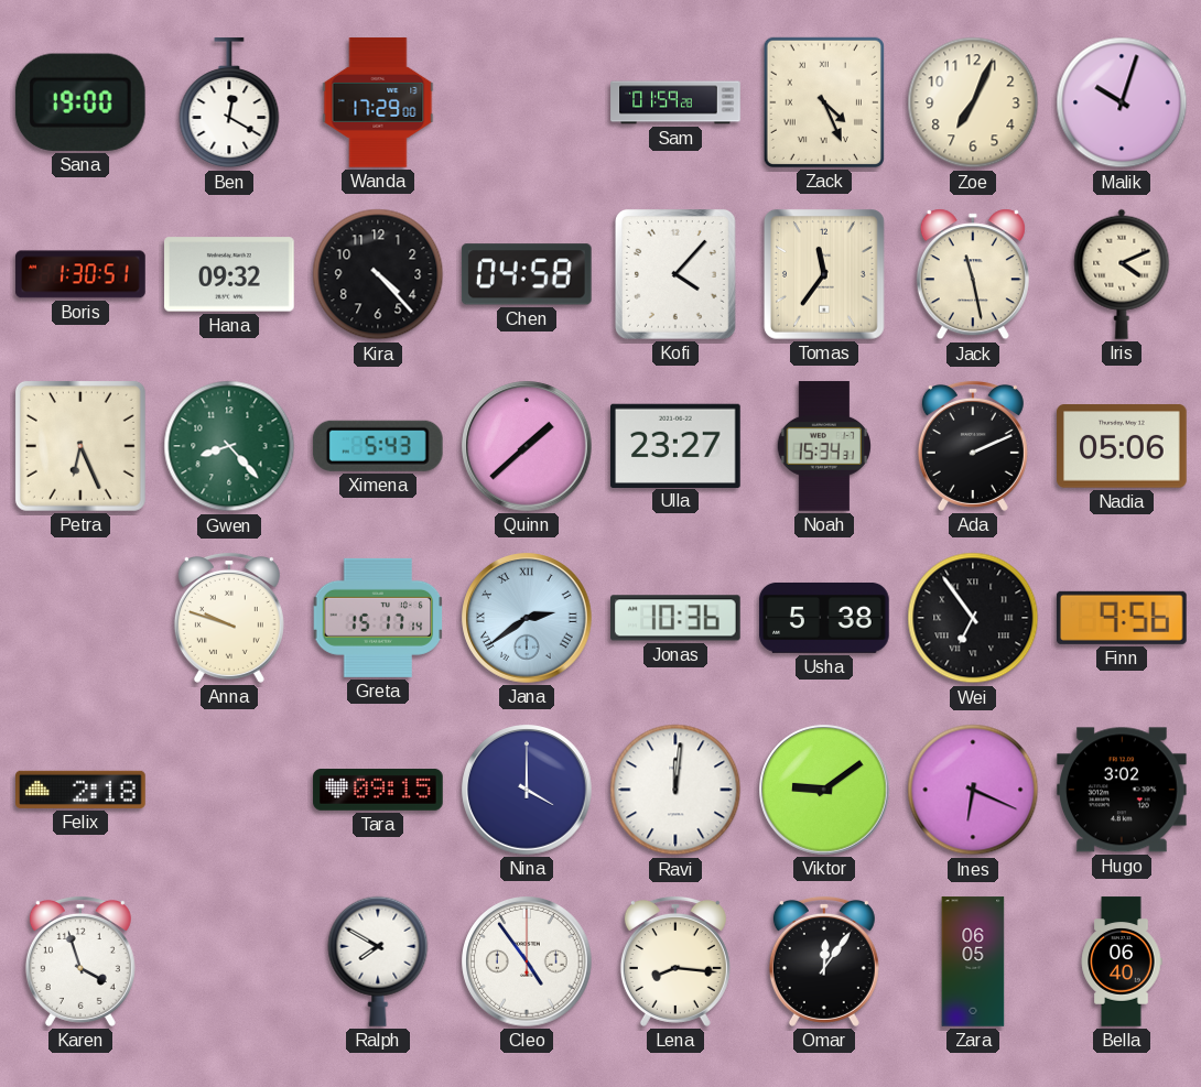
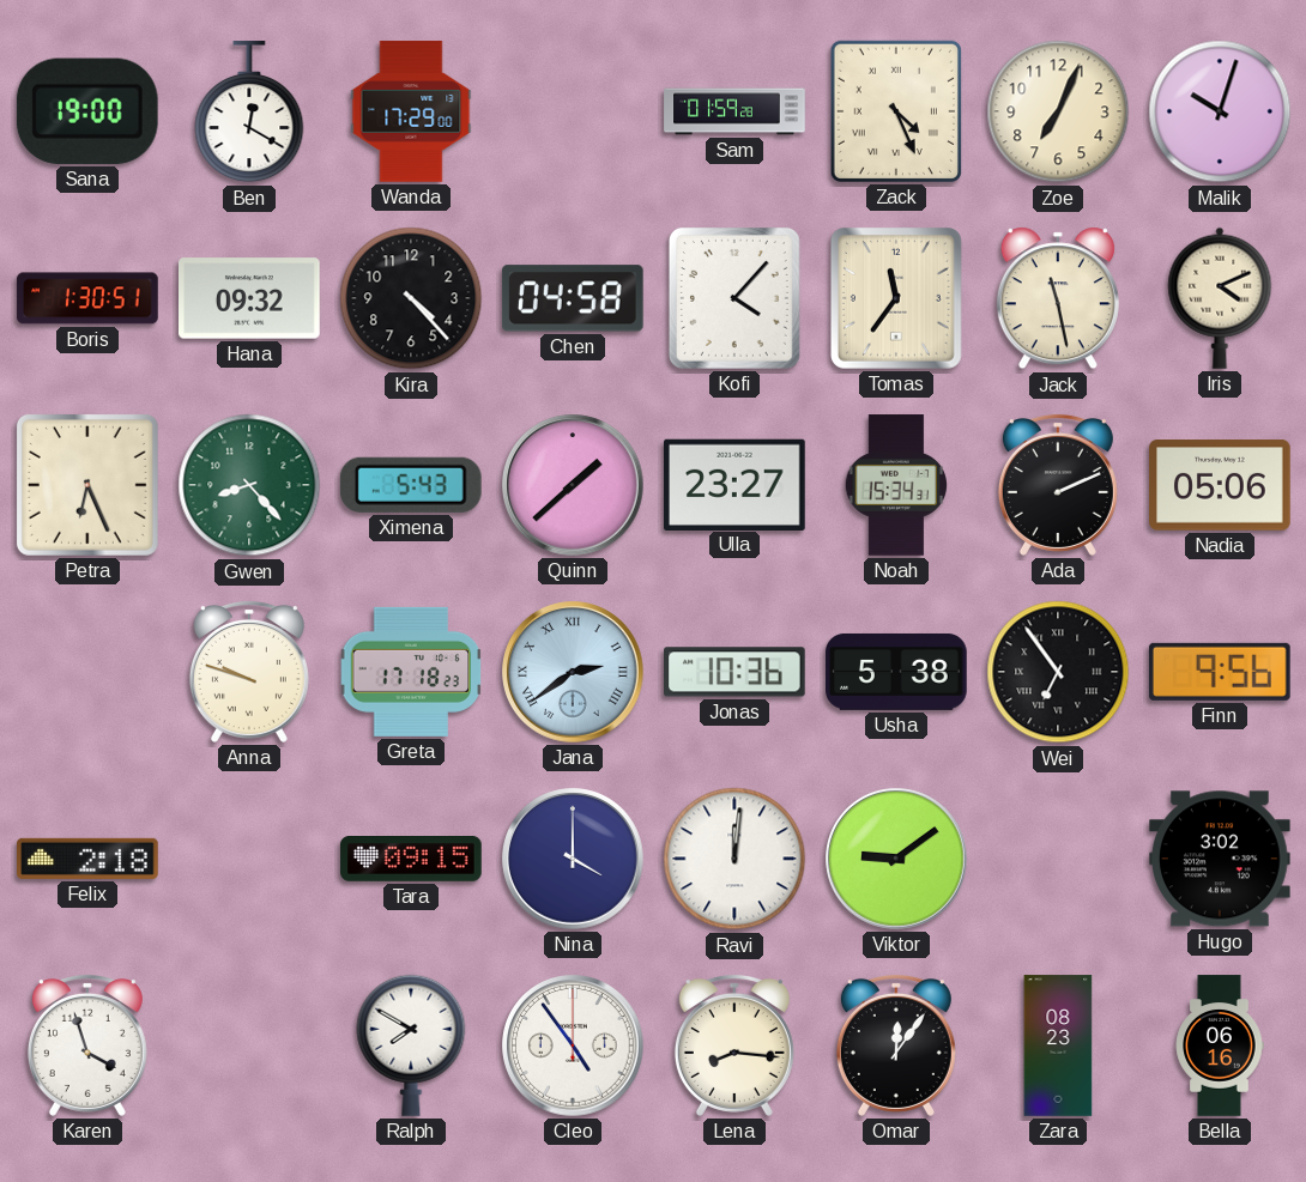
Greta: 15:17 -> 17:18
Ines: 6:19 -> none
Zara: 06:05 -> 08:23
Bella: 06:40 -> 06:16
